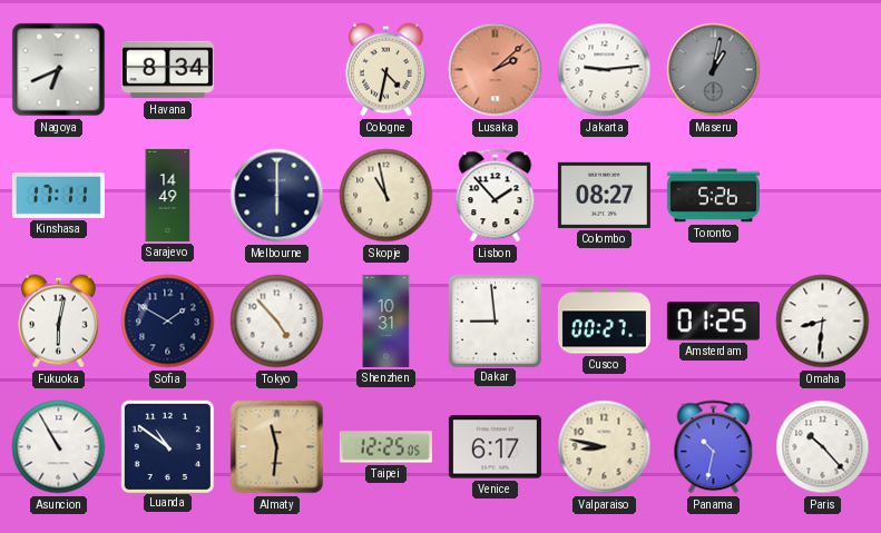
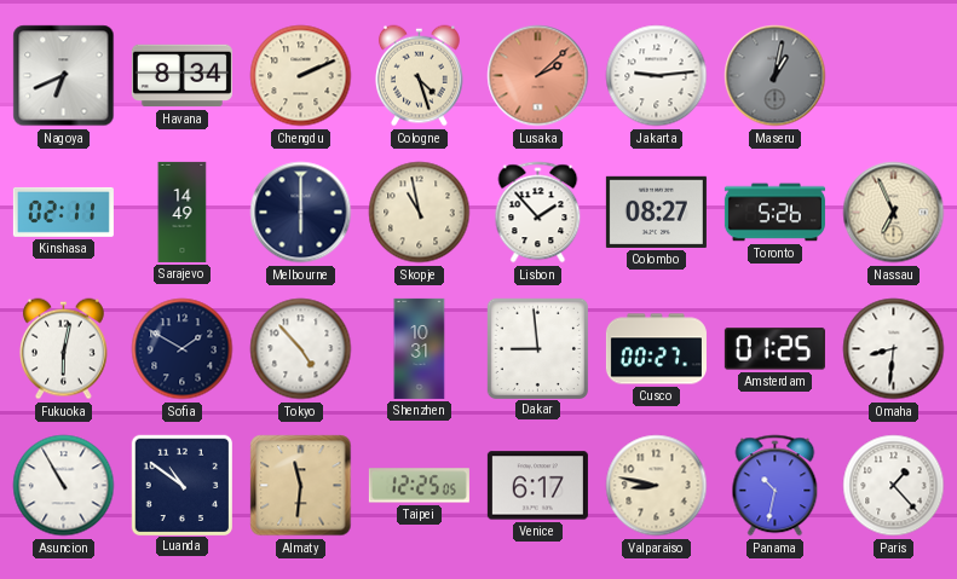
Chengdu: none -> 2:11
Cologne: 4:32 -> 4:27
Kinshasa: 17:11 -> 02:11
Nassau: none -> 6:56
Paris: 10:23 -> 1:23
